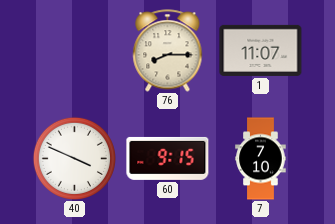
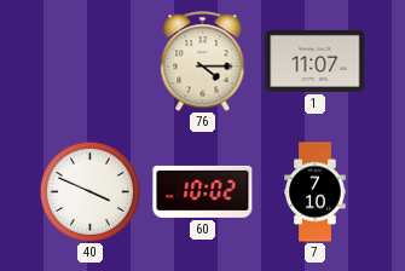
76: 8:15 -> 4:15
60: 9:15 -> 10:02
